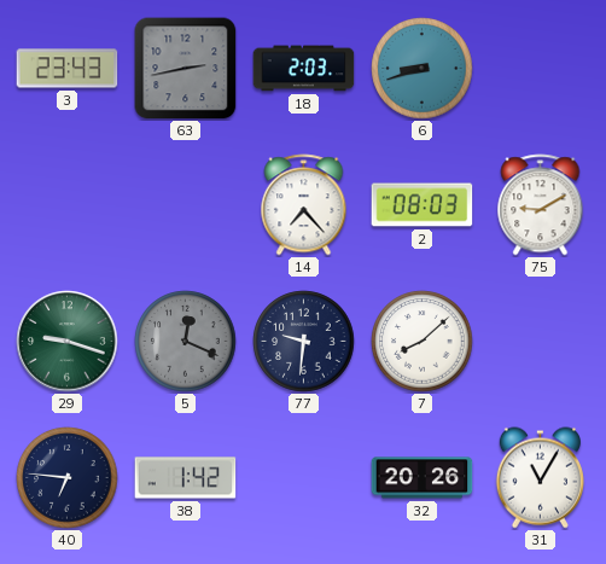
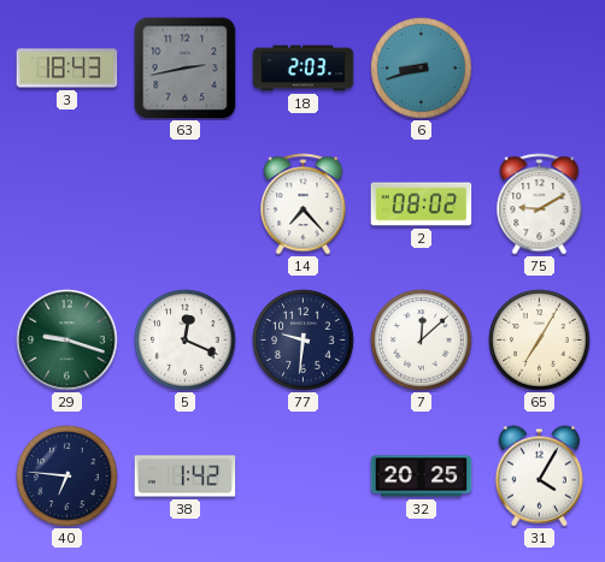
3: 23:43 -> 18:43
2: 08:03 -> 08:02
5 dial: grey -> white
7: 8:08 -> 12:08
65: none -> 7:05
32: 20:26 -> 20:25
31: 11:05 -> 4:05
